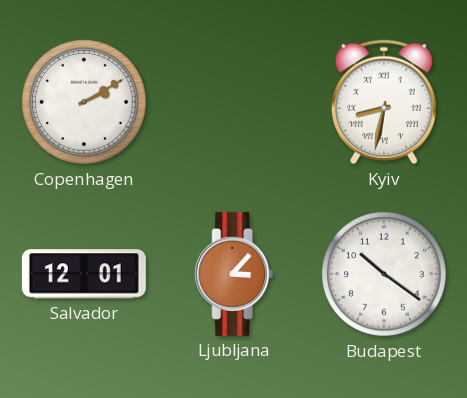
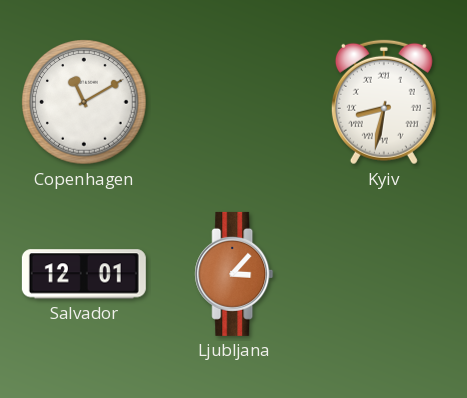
Copenhagen: 2:10 -> 11:10
Budapest: 10:21 -> none
